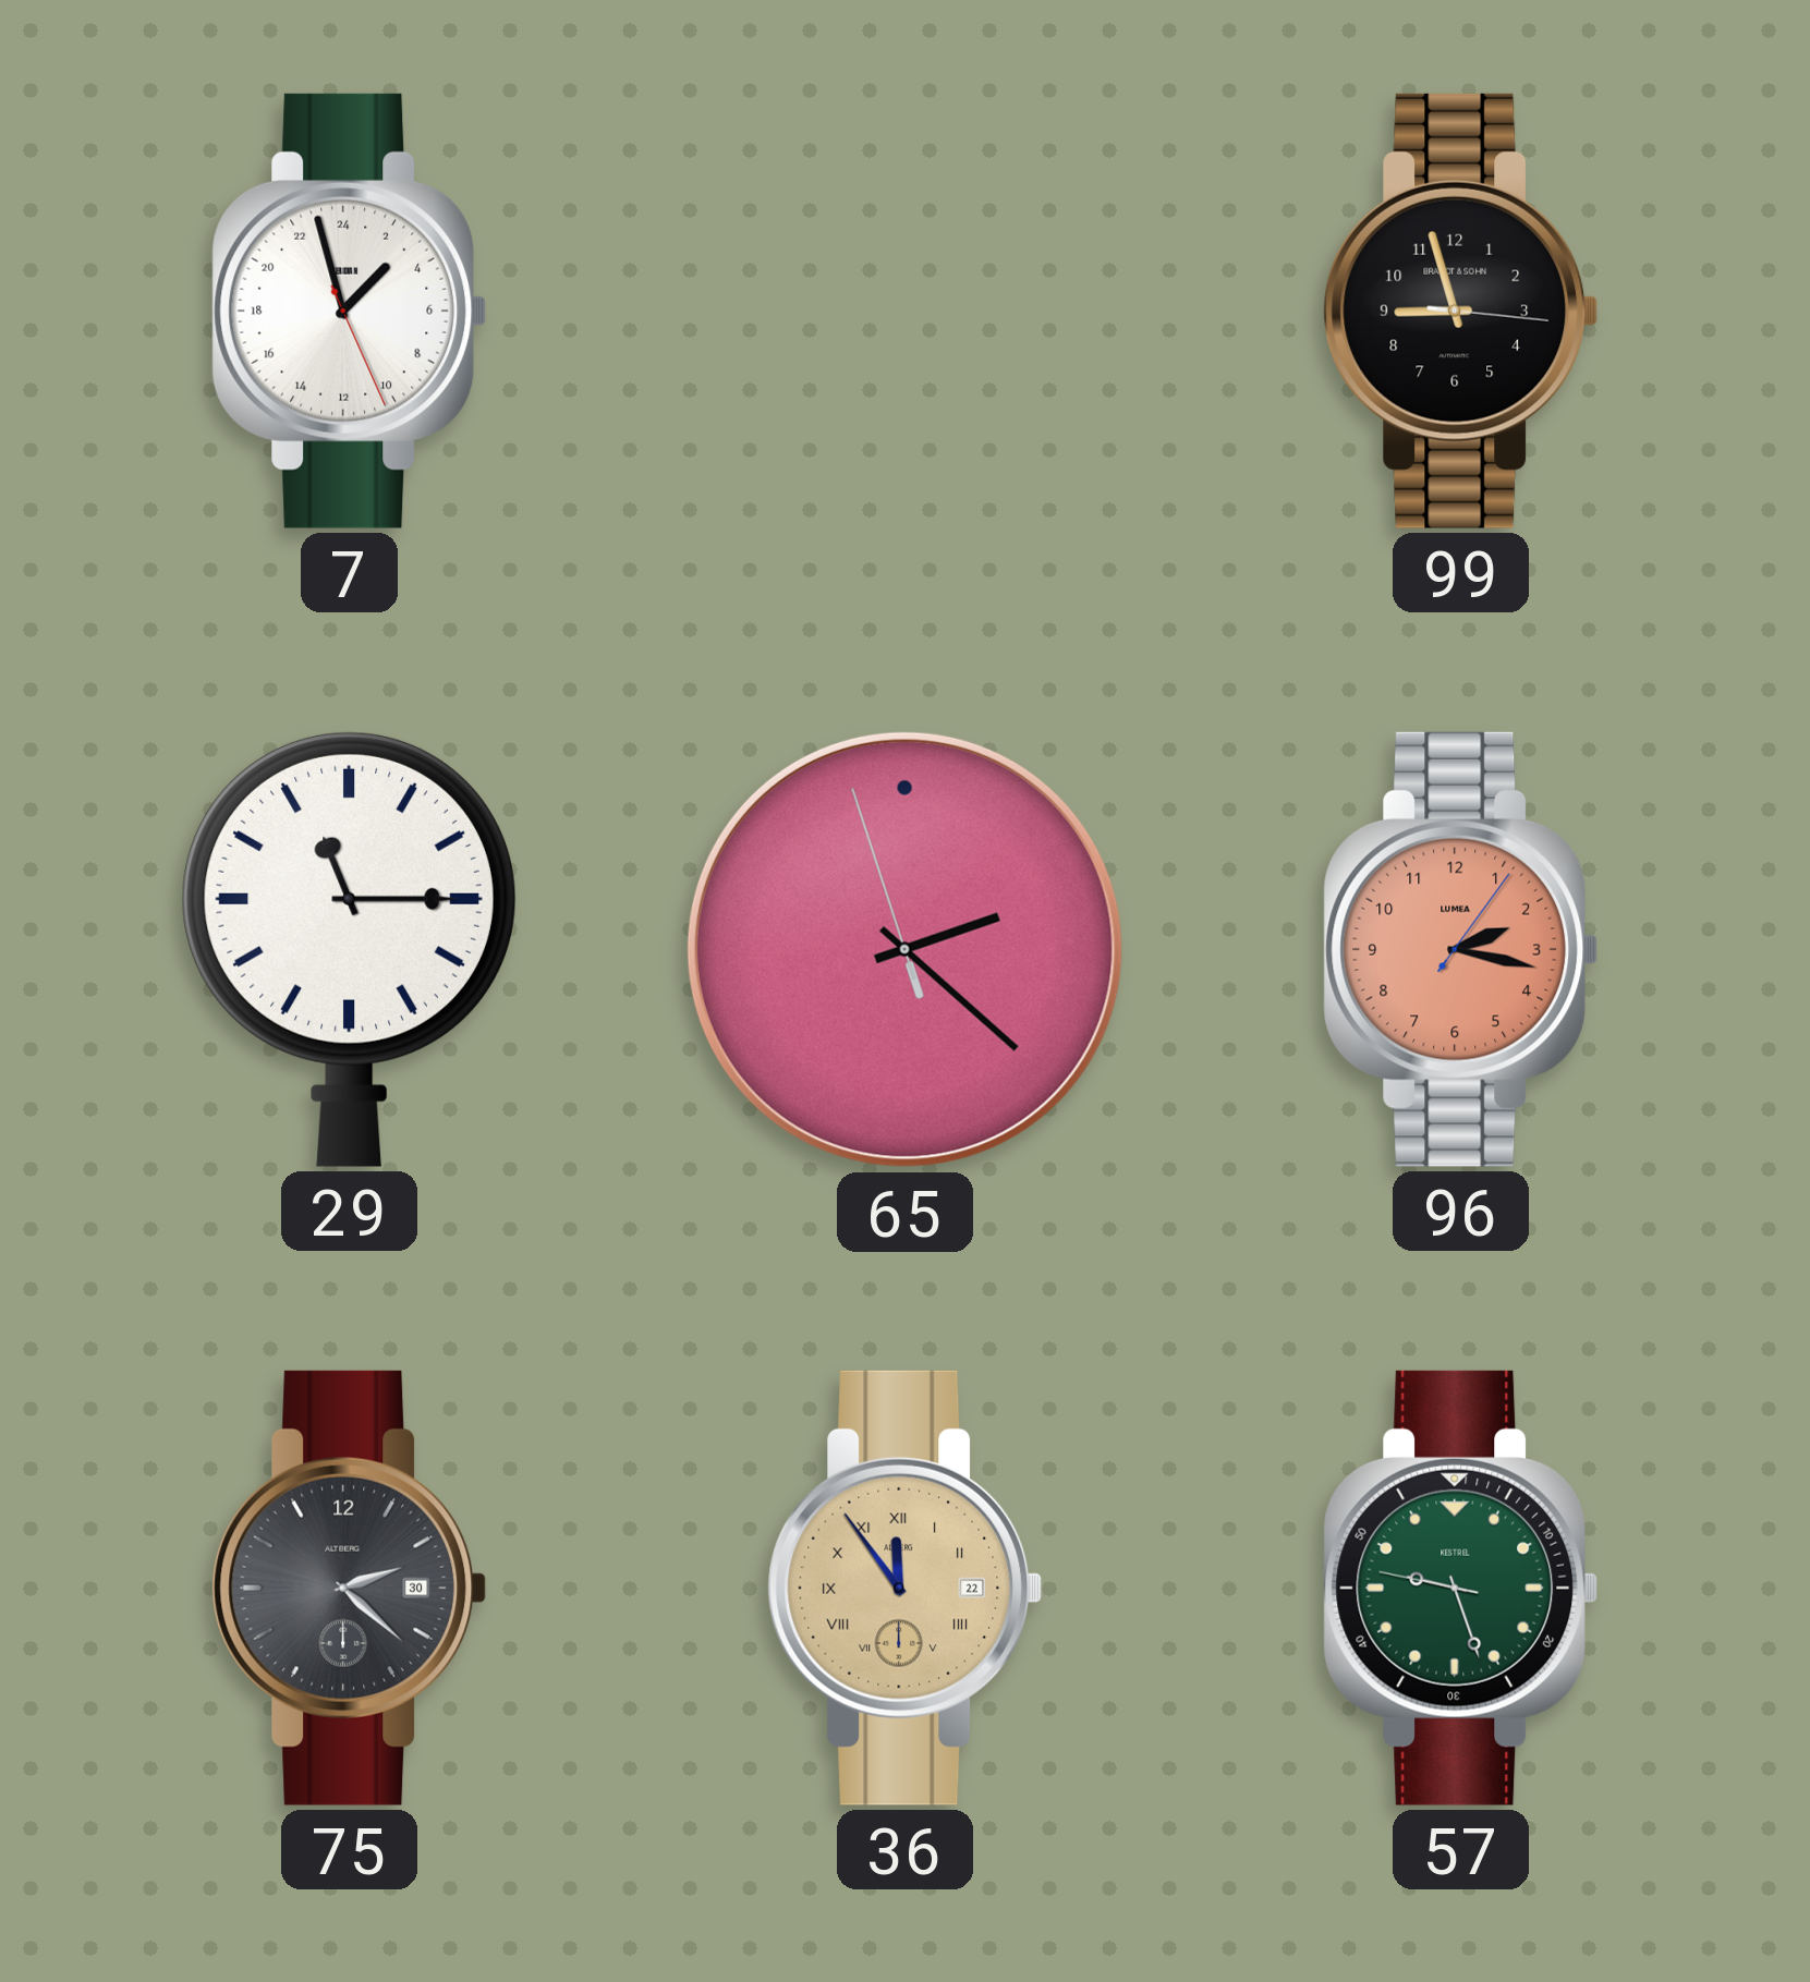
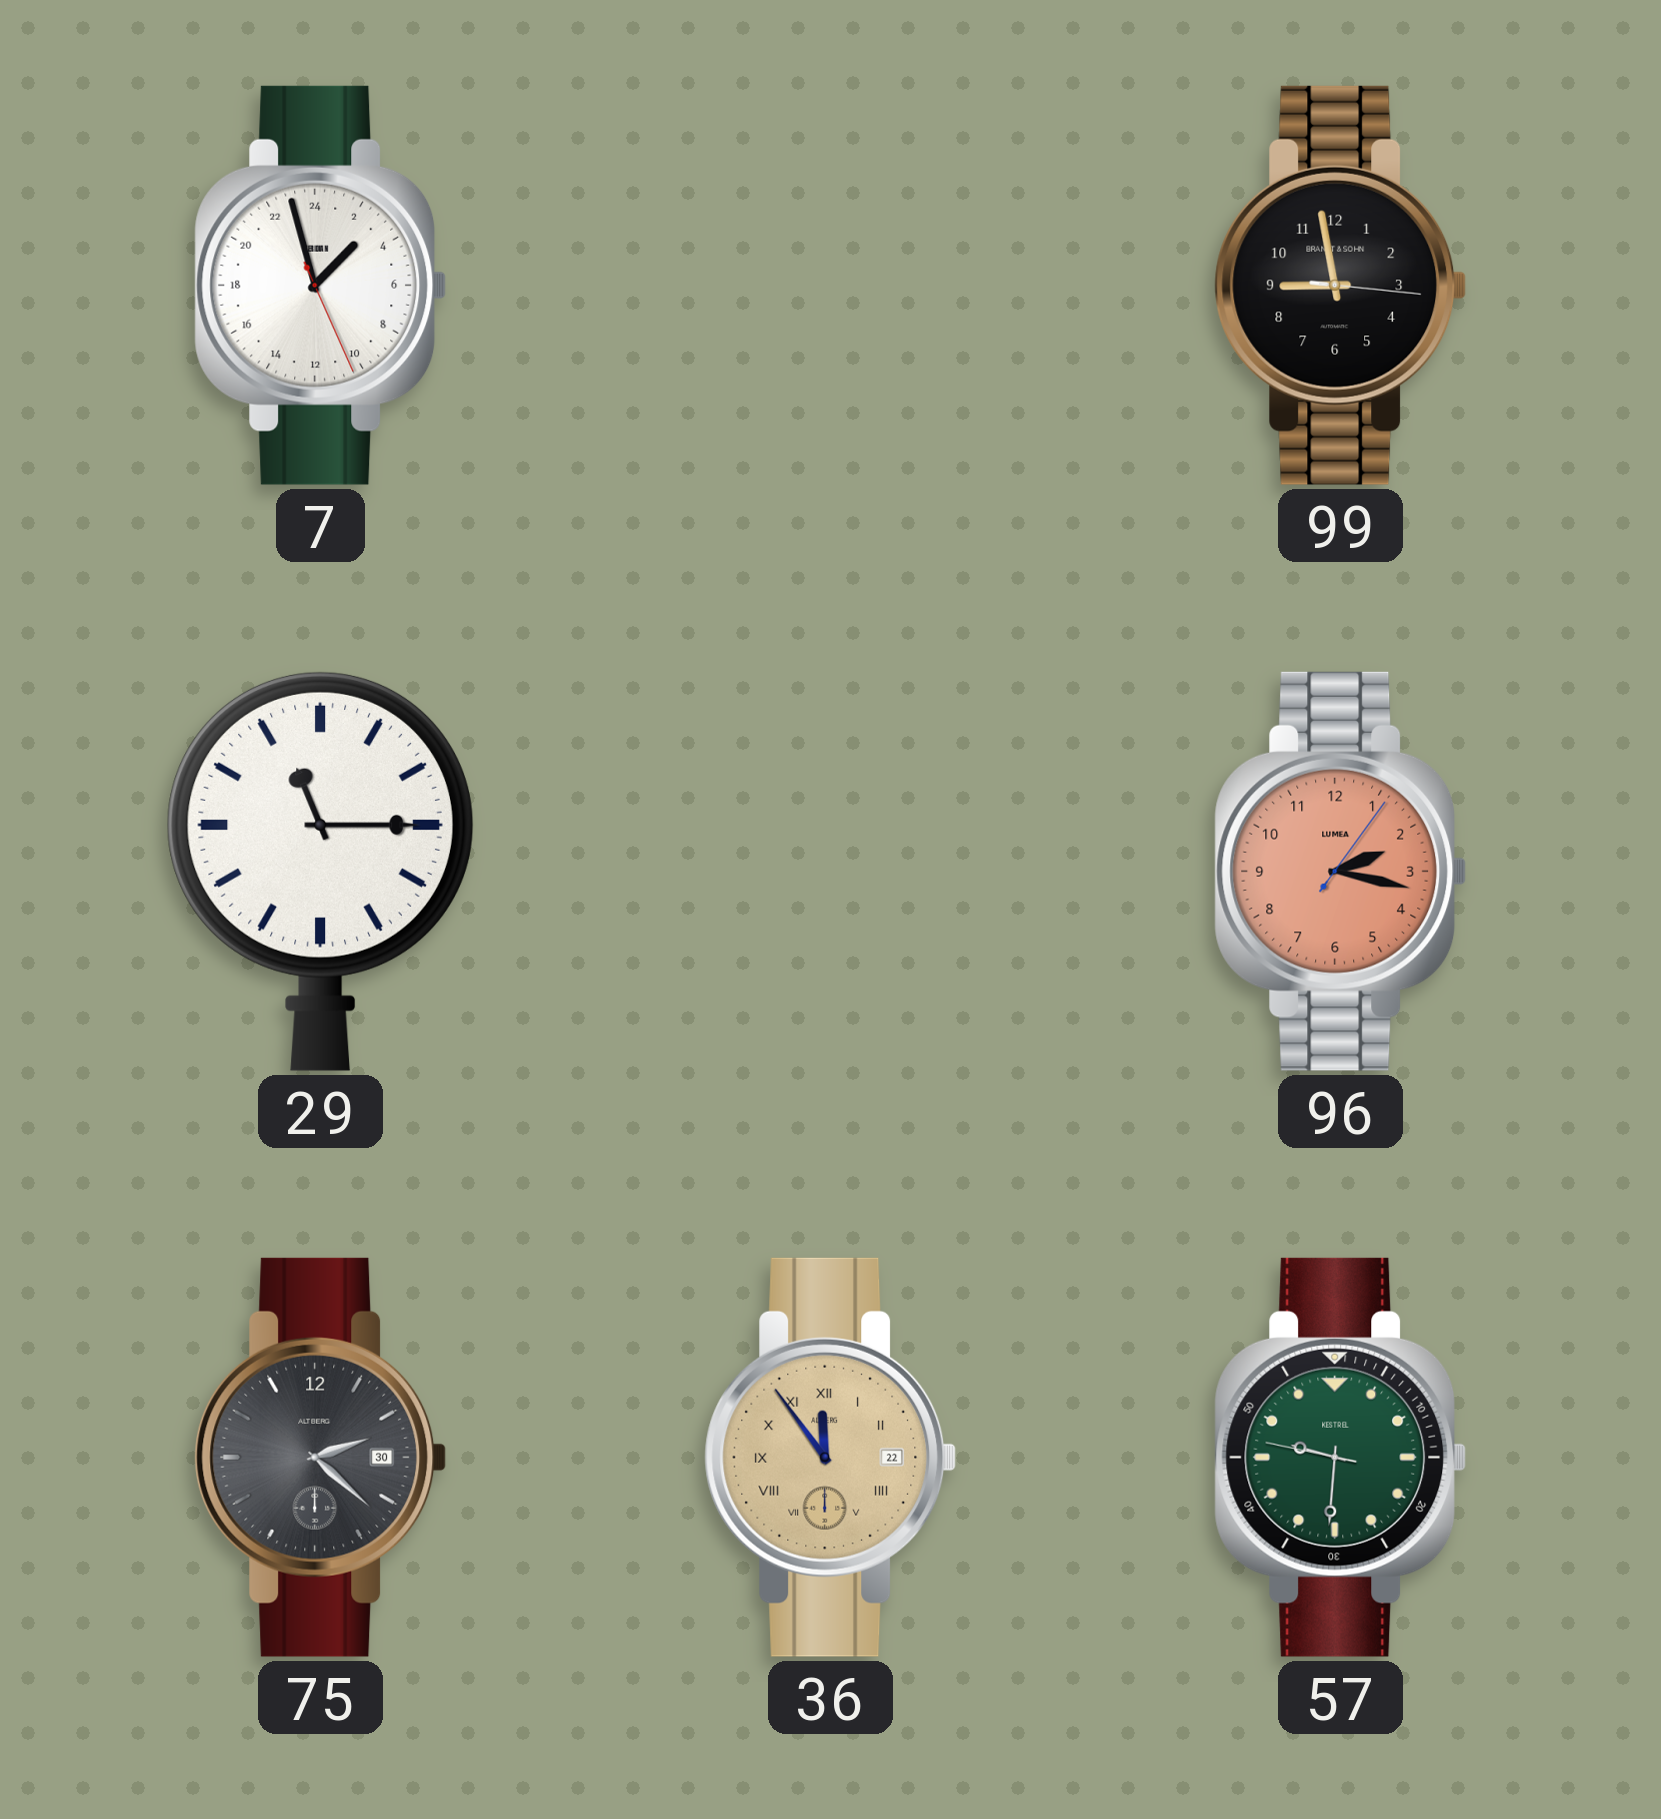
99: 8:57 -> 8:58
65: 2:21 -> none
57: 9:26 -> 9:30
